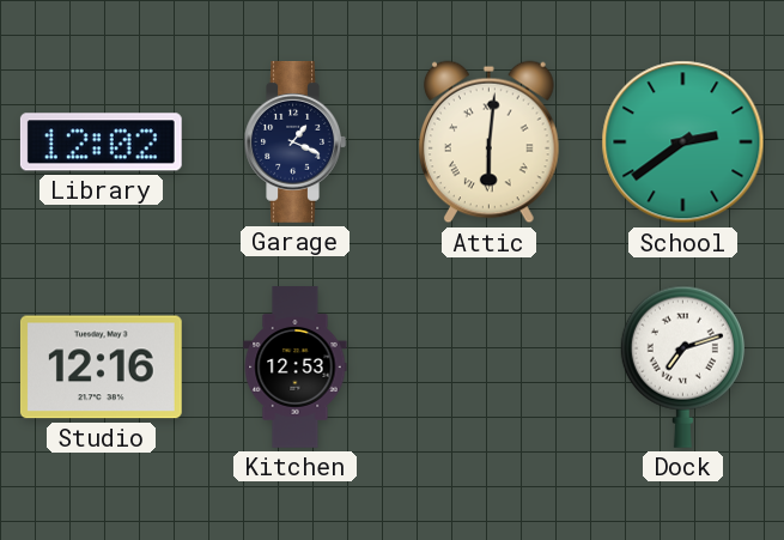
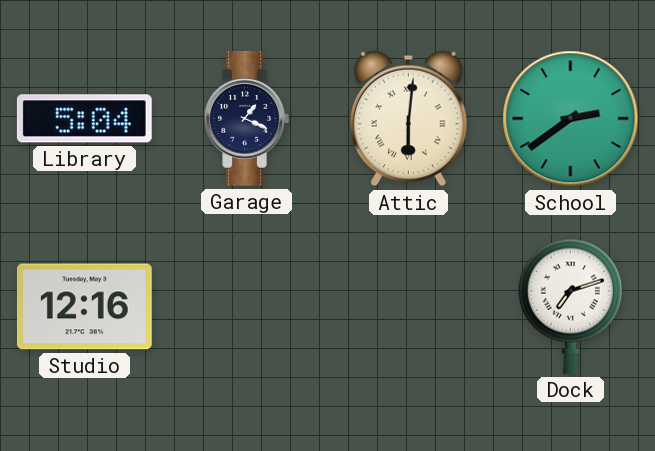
Library: 12:02 -> 5:04
Kitchen: 12:53 -> none
